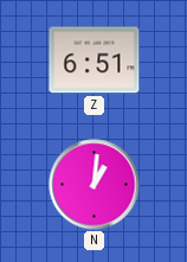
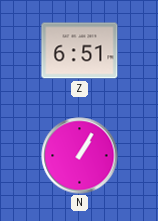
N: 1:01 -> 1:05
